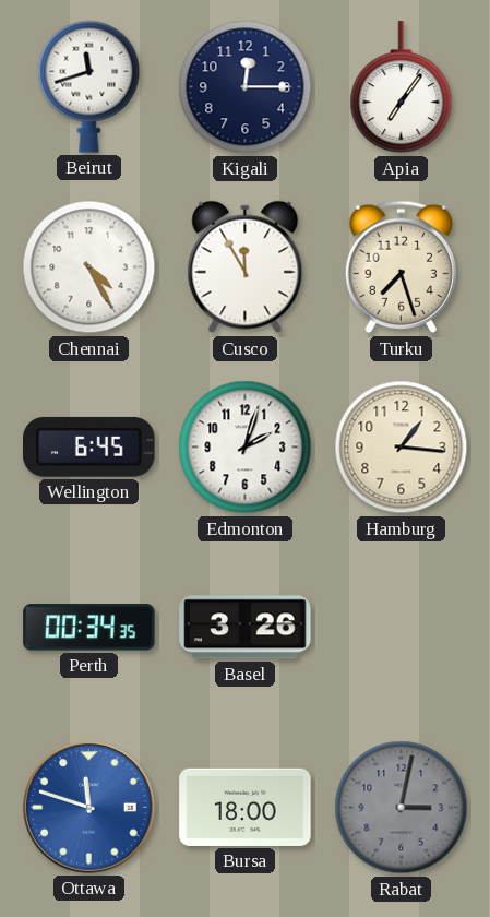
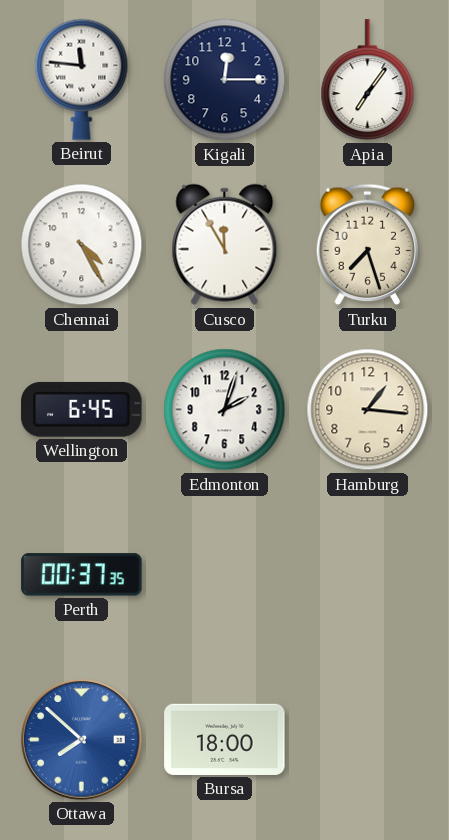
Beirut: 11:42 -> 11:46
Perth: 00:34 -> 00:37
Basel: 3:26 -> none
Ottawa: 11:48 -> 7:52
Rabat: 3:02 -> none
